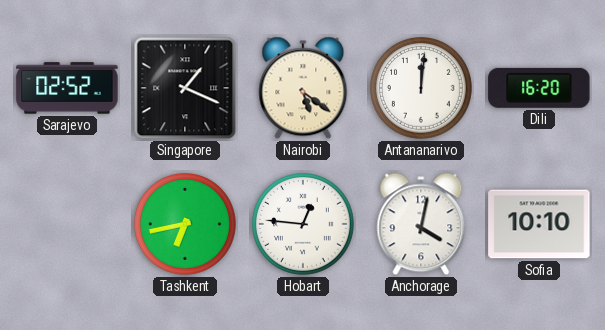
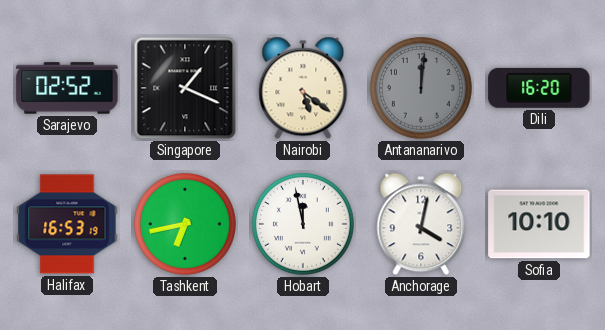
Antananarivo dial: white -> grey
Halifax: none -> 16:53
Hobart: 12:46 -> 11:58
